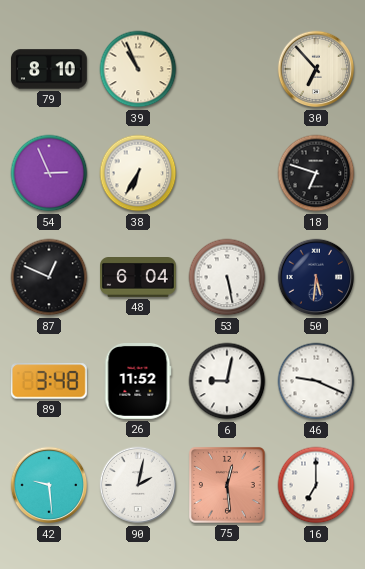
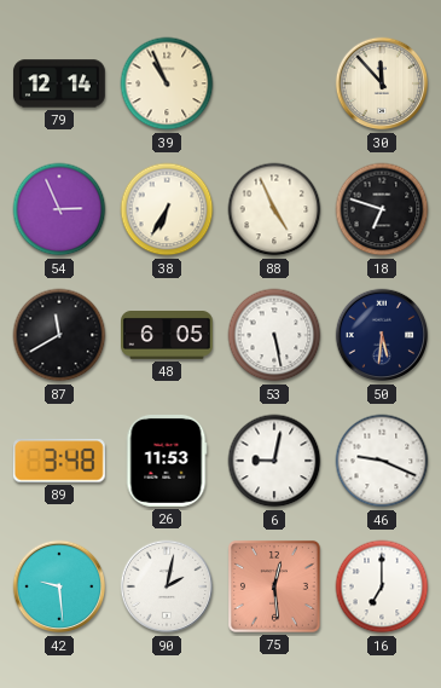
79: 8:10 -> 12:14
30: 6:53 -> 11:53
88: none -> 4:56
87: 12:49 -> 11:40
48: 6:04 -> 6:05
26: 11:52 -> 11:53
